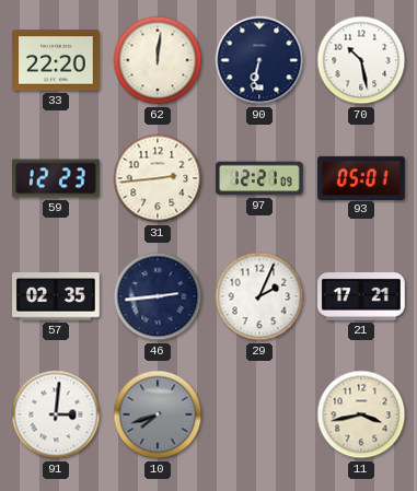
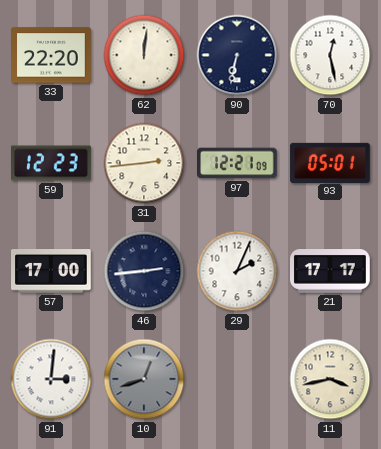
70: 10:28 -> 12:28
57: 02:35 -> 17:00
21: 17:21 -> 17:17
10: 7:42 -> 12:42
